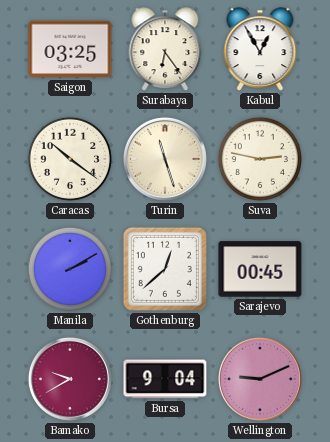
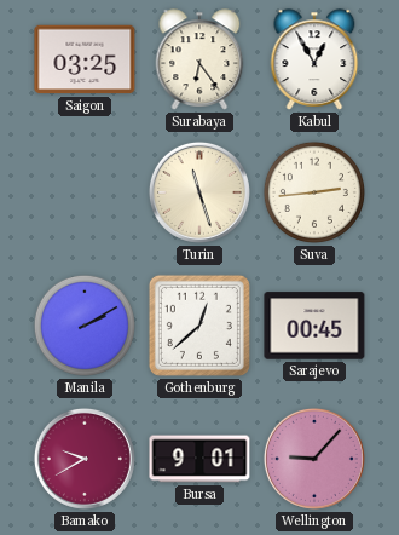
Caracas: 10:21 -> none
Suva: 2:47 -> 2:44
Bursa: 9:04 -> 9:01
Wellington: 9:11 -> 9:07
